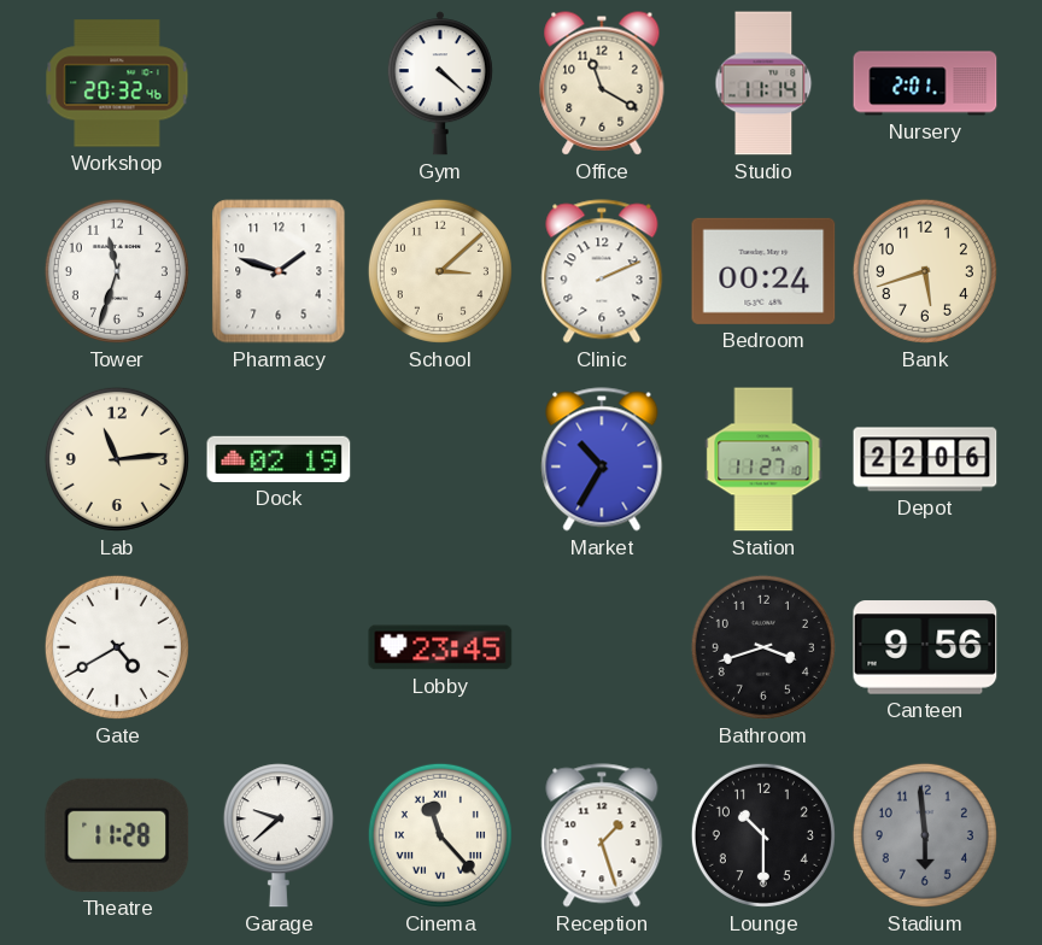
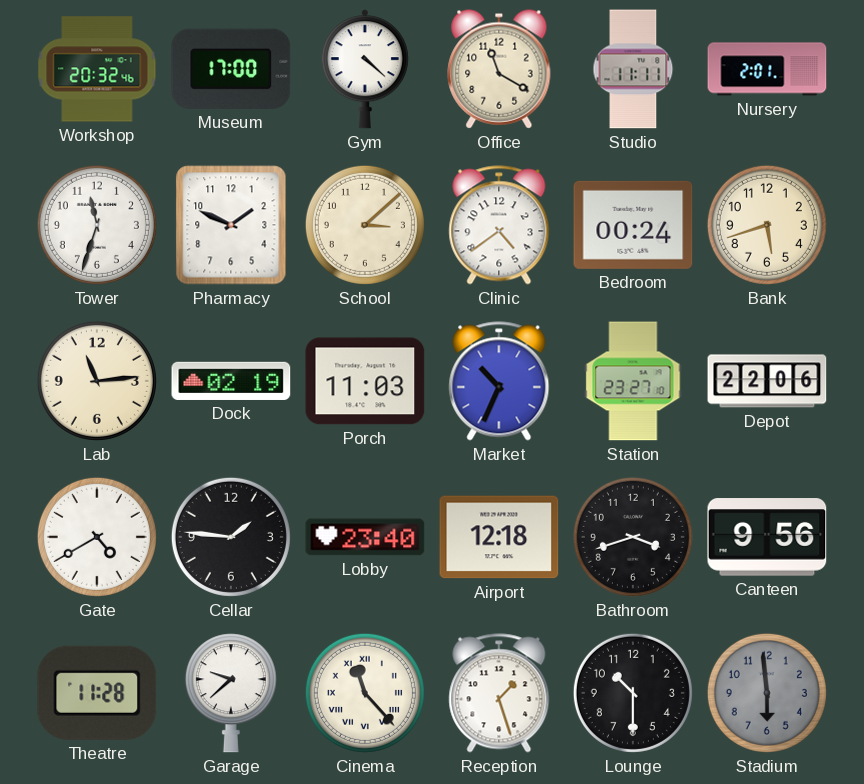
Museum: none -> 17:00
Studio: 11:14 -> 11:11
Pharmacy: 1:48 -> 1:49
Clinic: 2:11 -> 4:39
Porch: none -> 11:03
Market: 10:35 -> 10:34
Station: 11:27 -> 23:27
Cellar: none -> 1:46
Lobby: 23:45 -> 23:40
Airport: none -> 12:18
